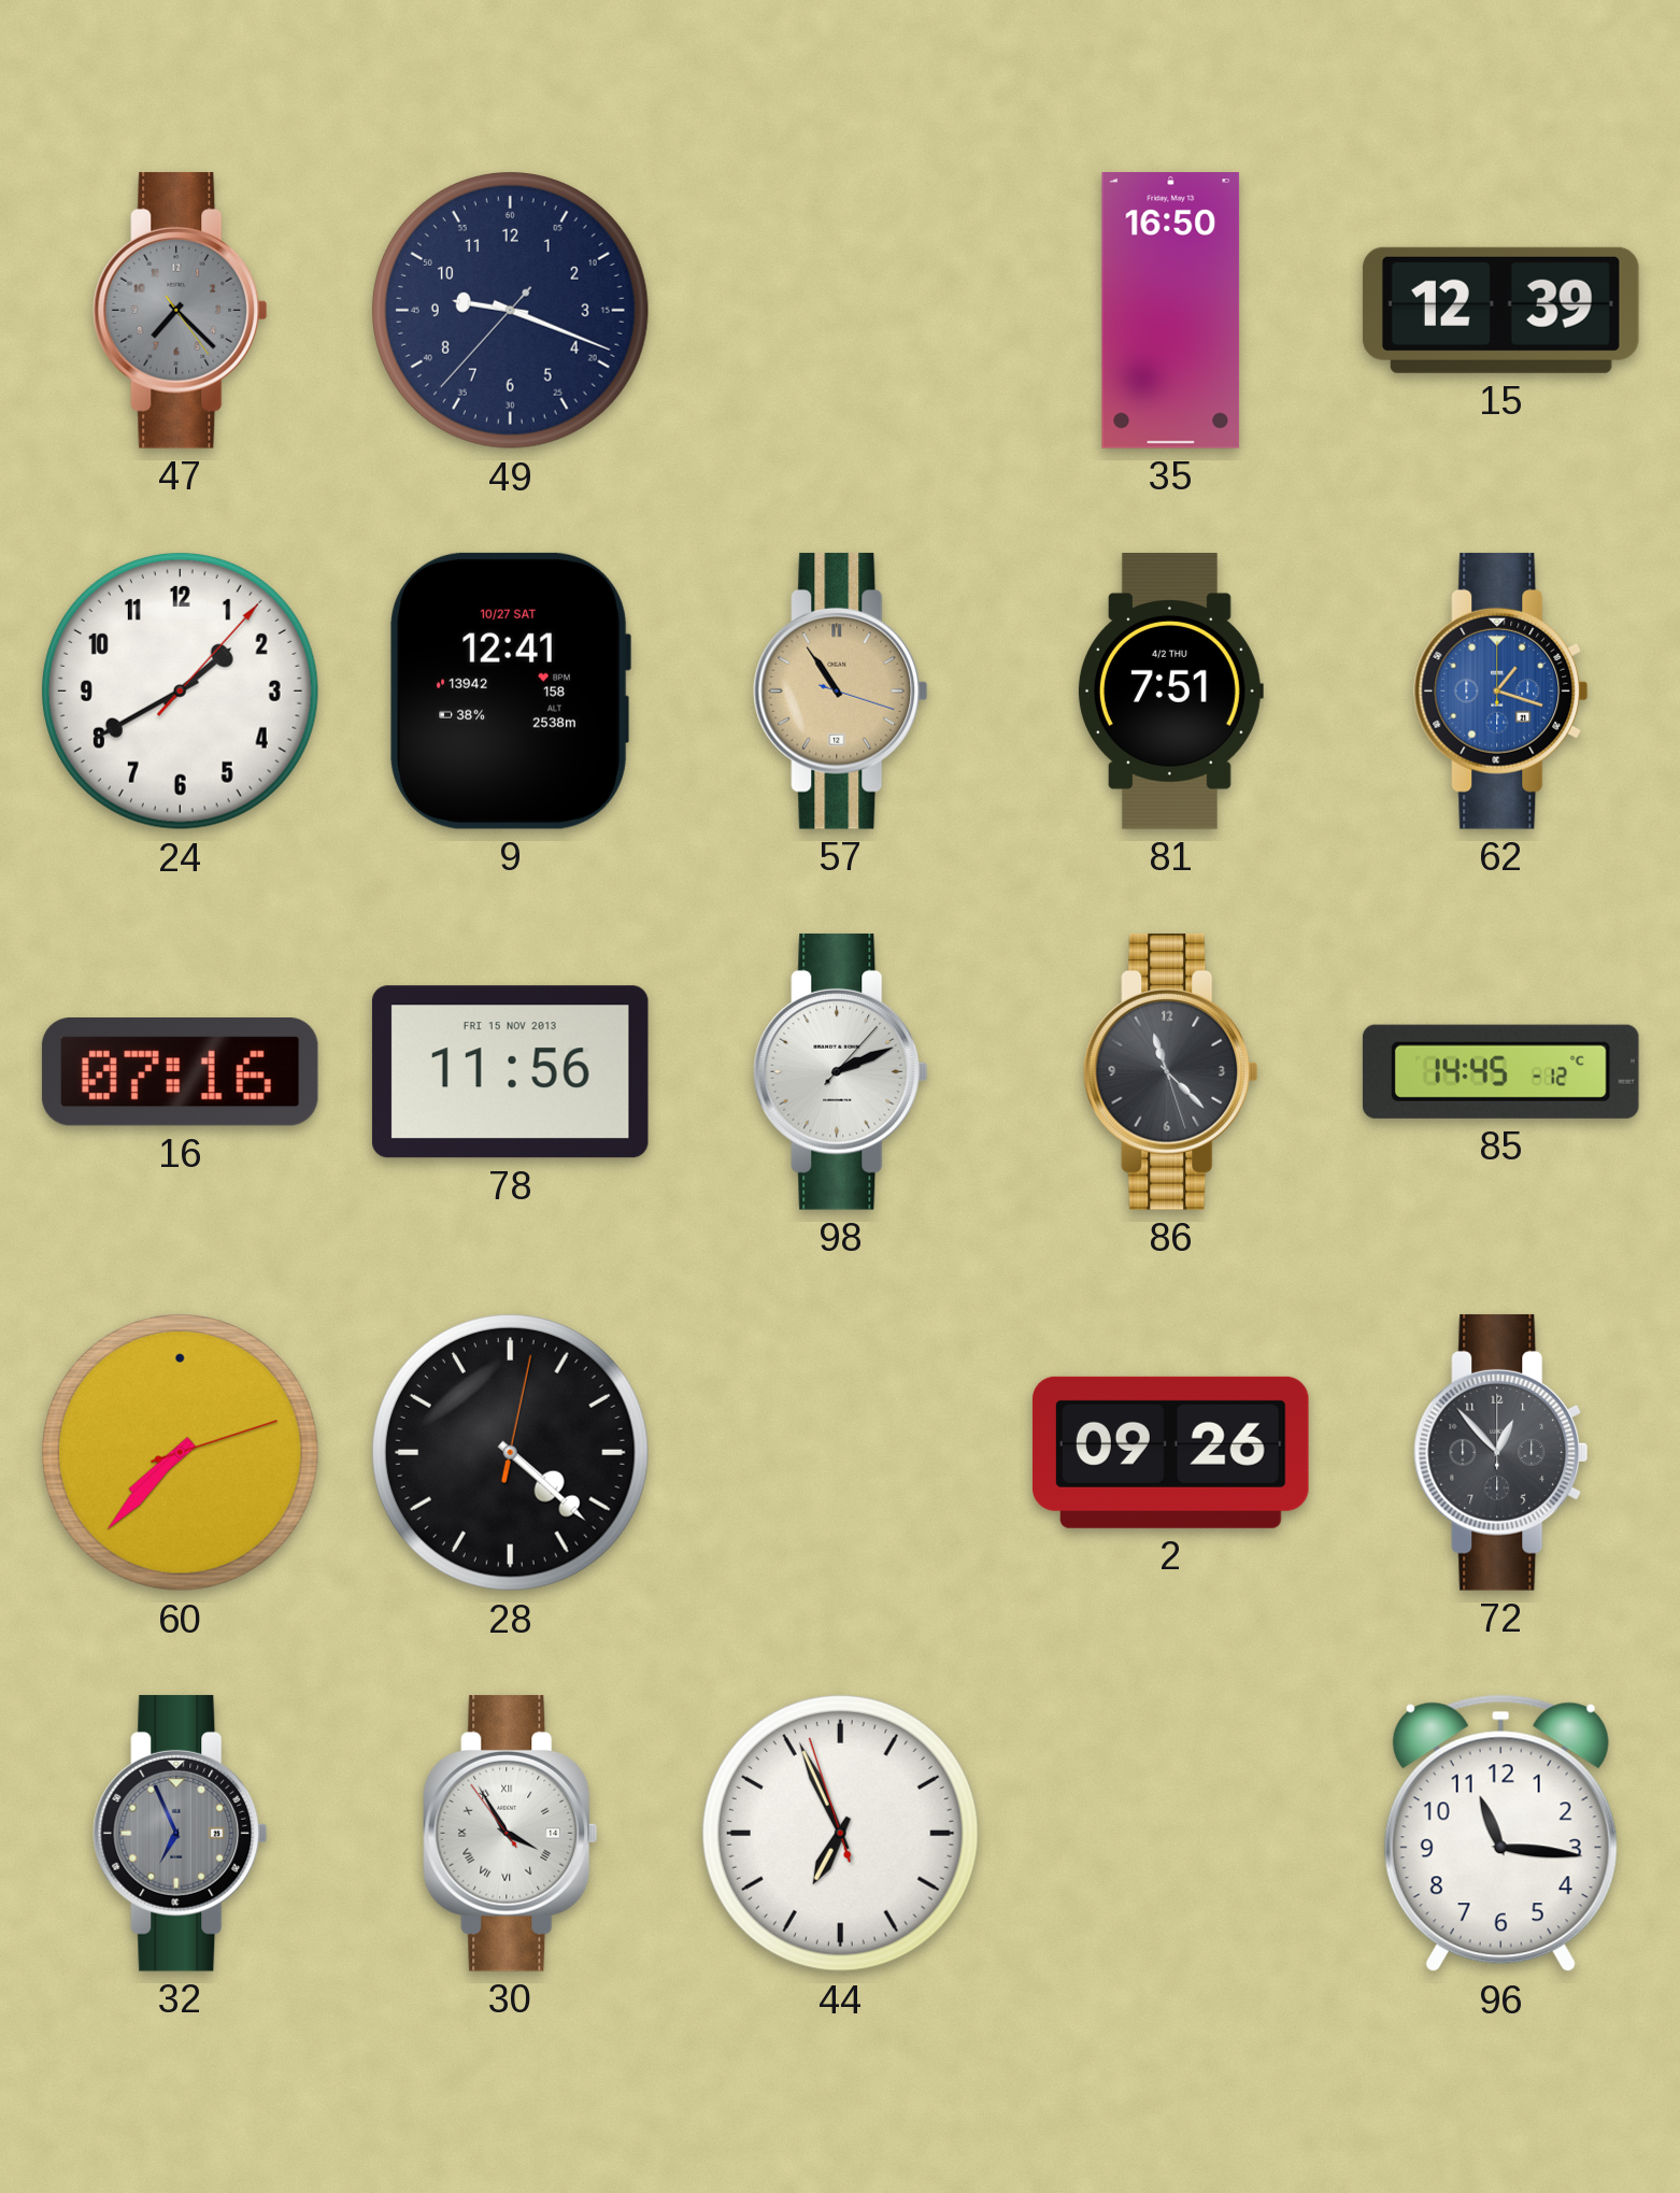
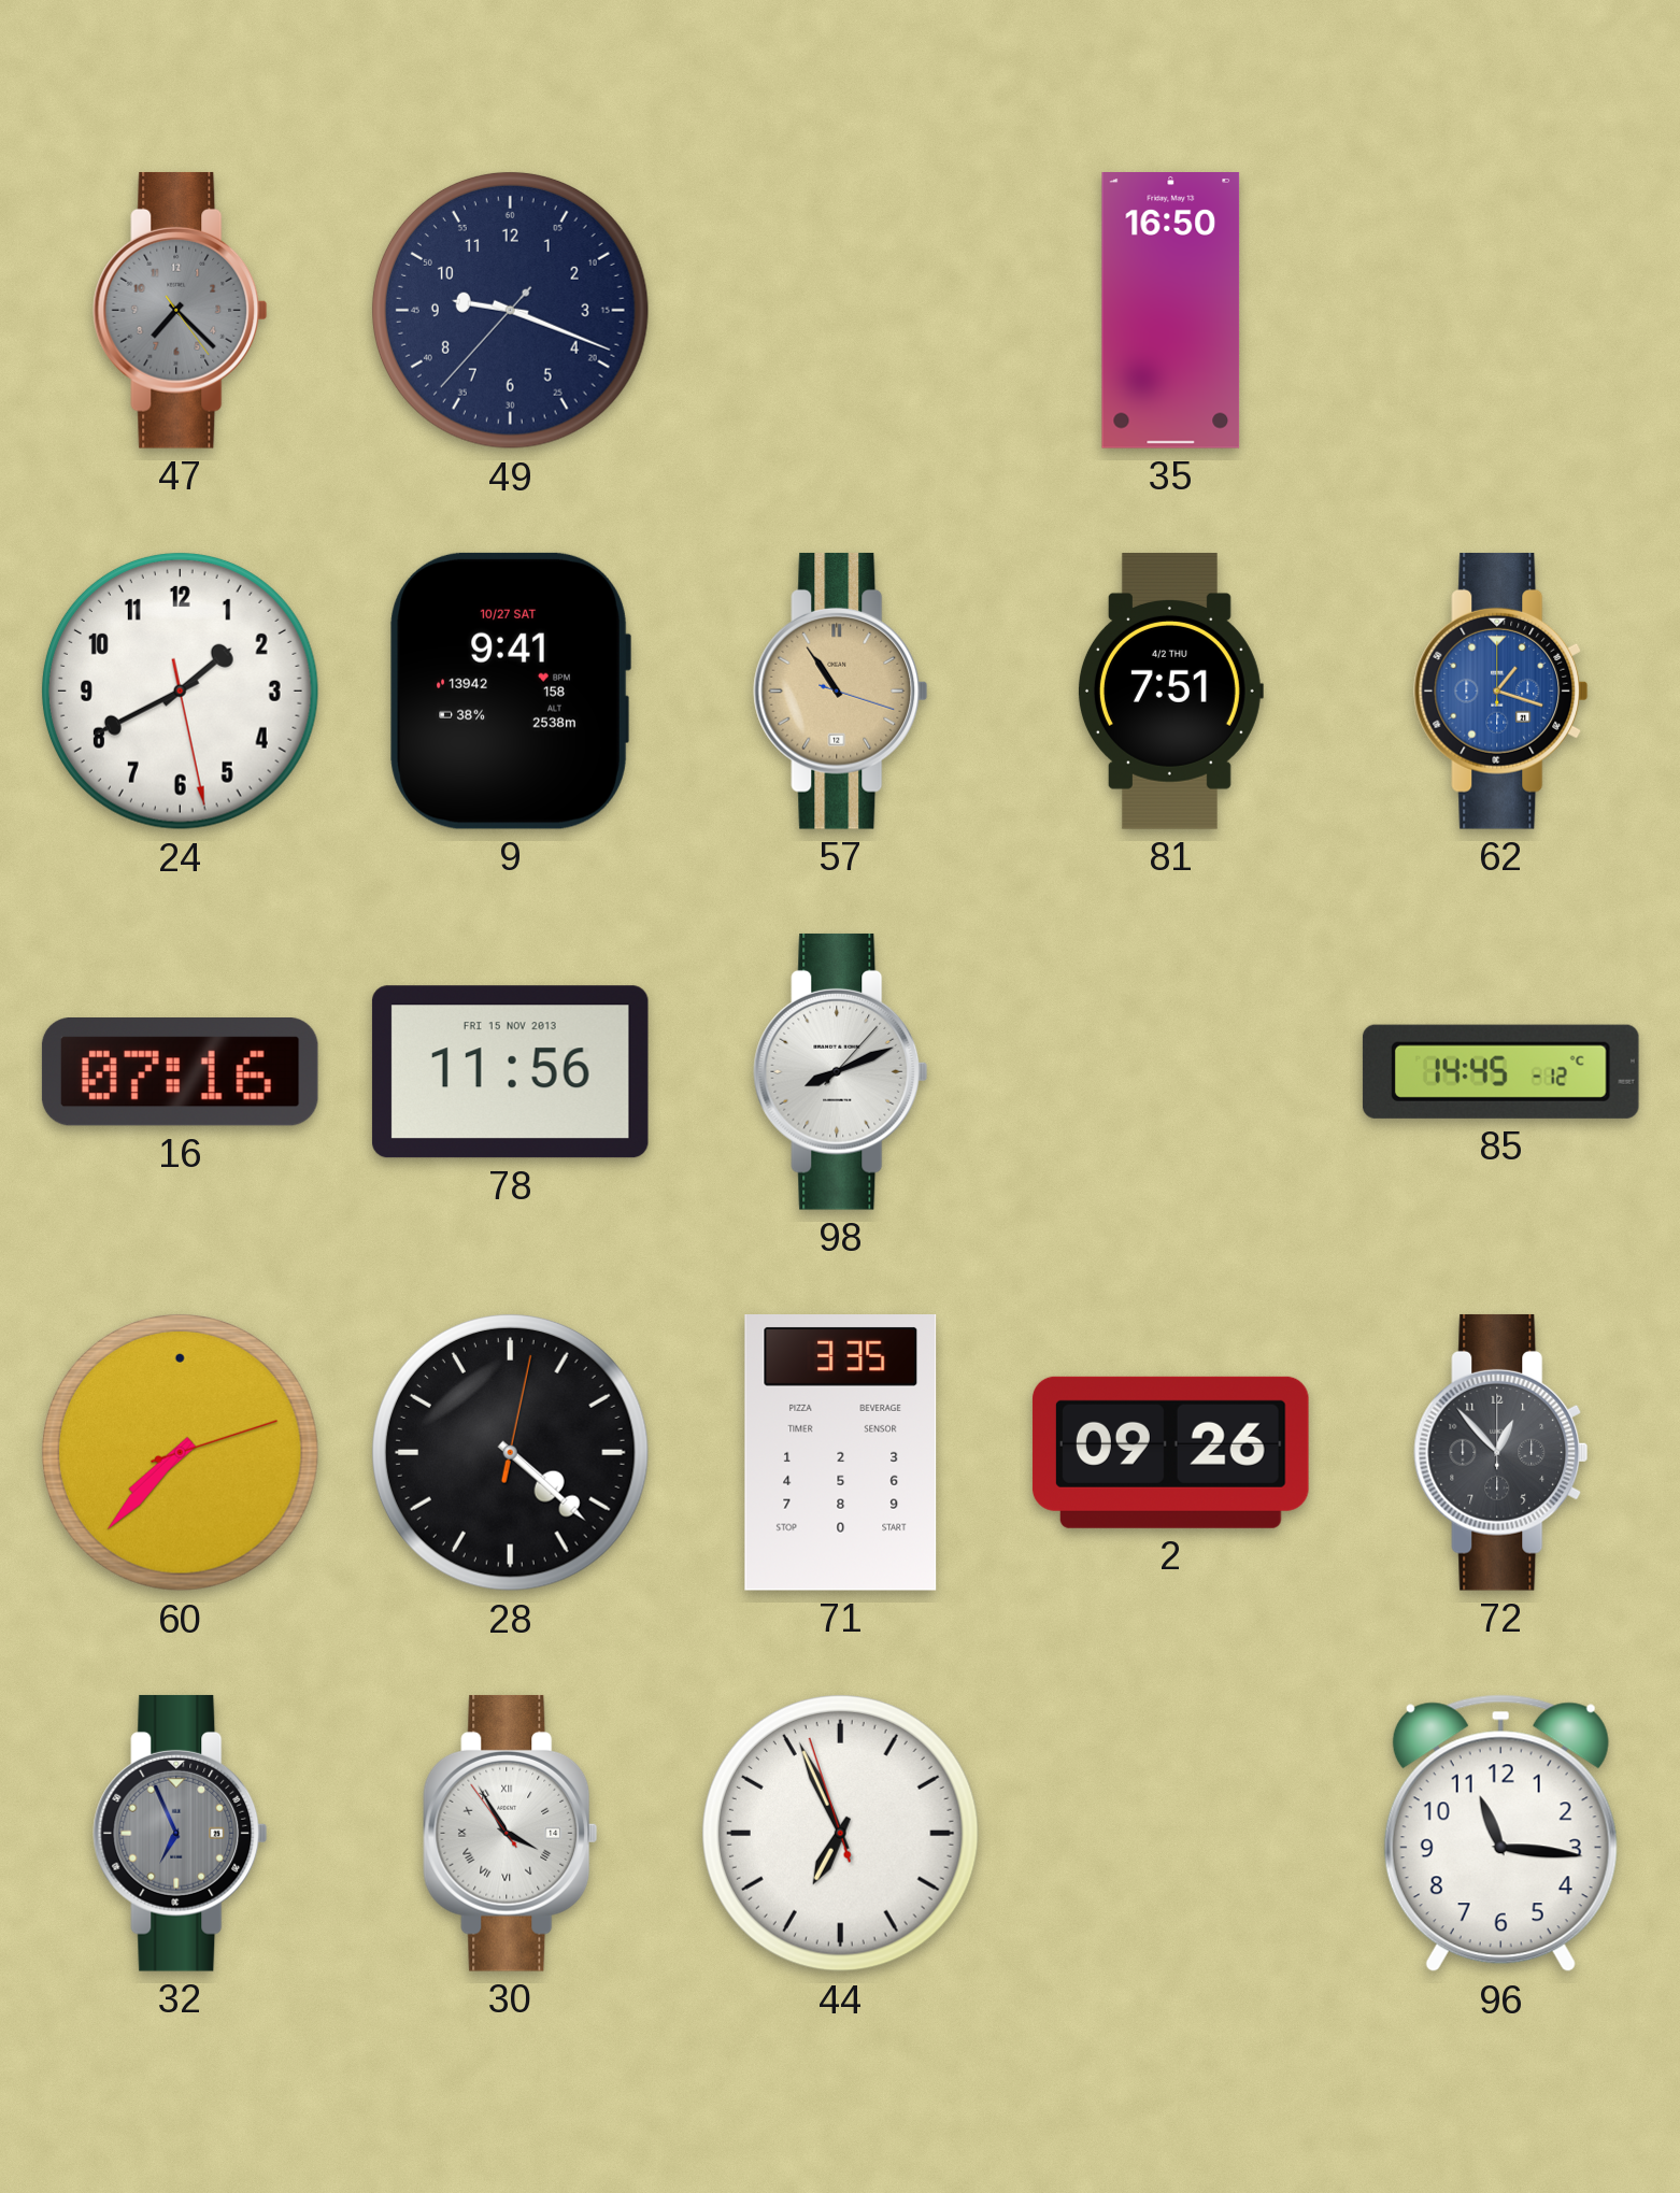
15: 12:39 -> none
24: 1:40:07 -> 1:40:28
9: 12:41 -> 9:41
98: 2:11 -> 8:11
86: 11:22 -> none
71: none -> 3:35
